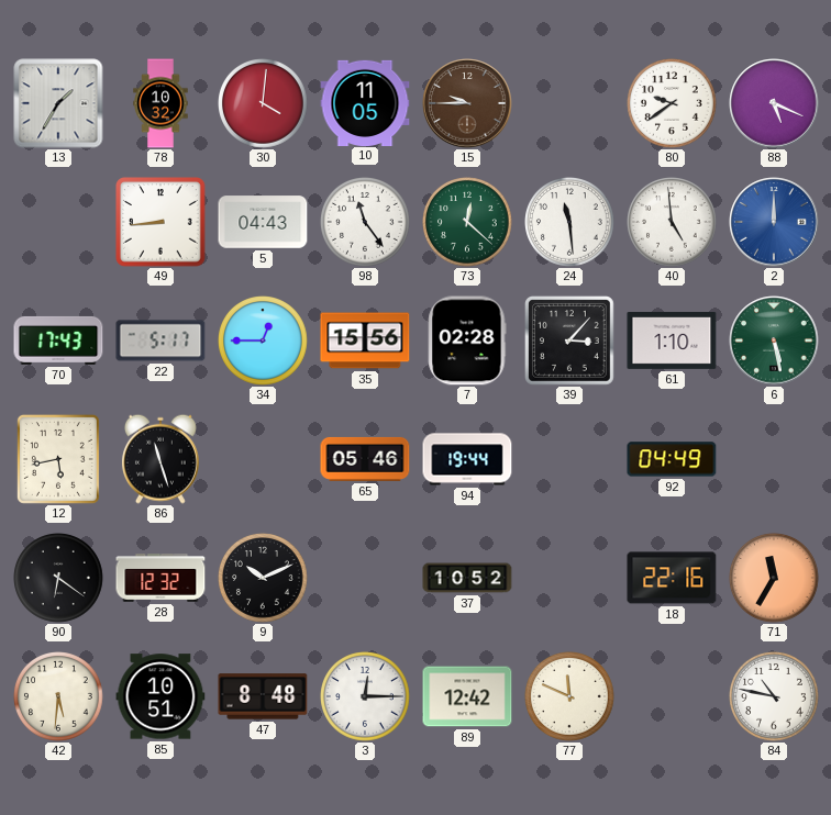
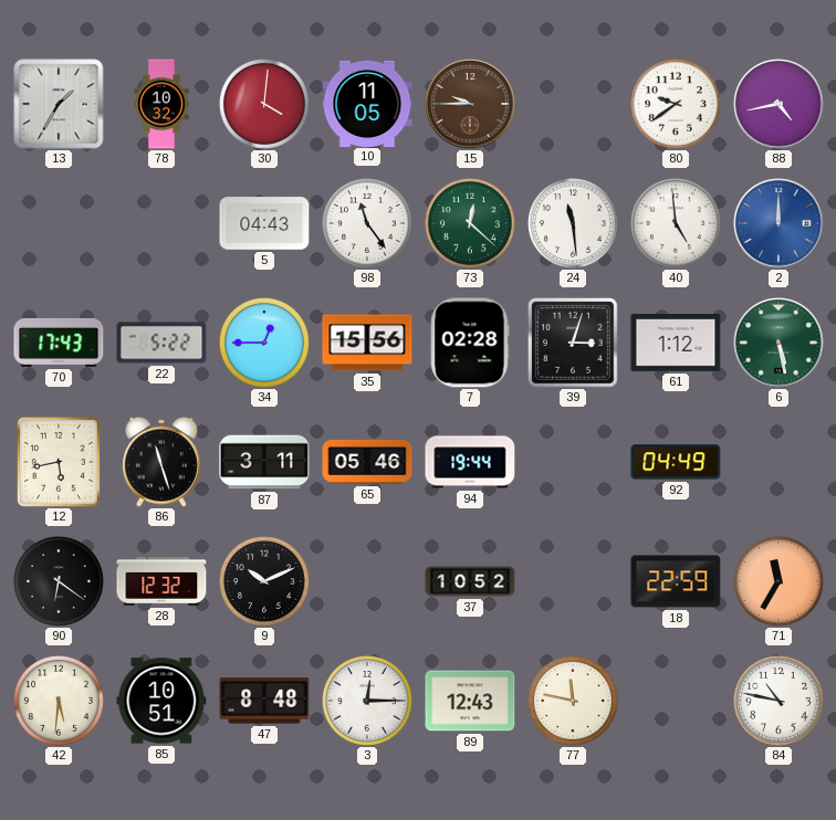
88: 5:19 -> 4:43
49: 8:44 -> none
22: 5:17 -> 5:22
39: 3:07 -> 3:03
61: 1:10 -> 1:12
87: none -> 3:11
18: 22:16 -> 22:59
89: 12:42 -> 12:43
77: 11:49 -> 11:47
